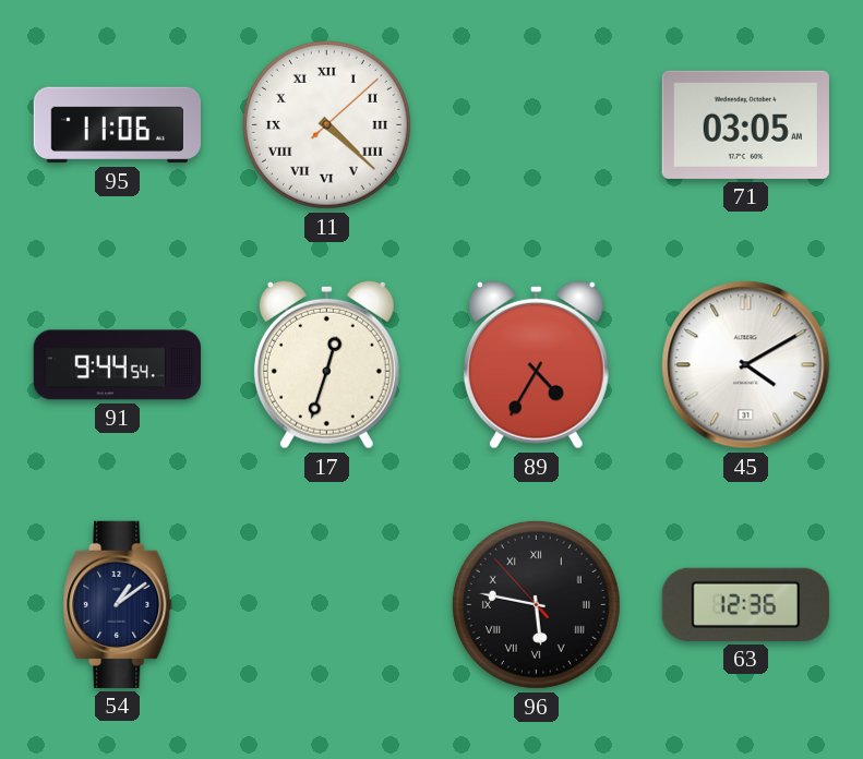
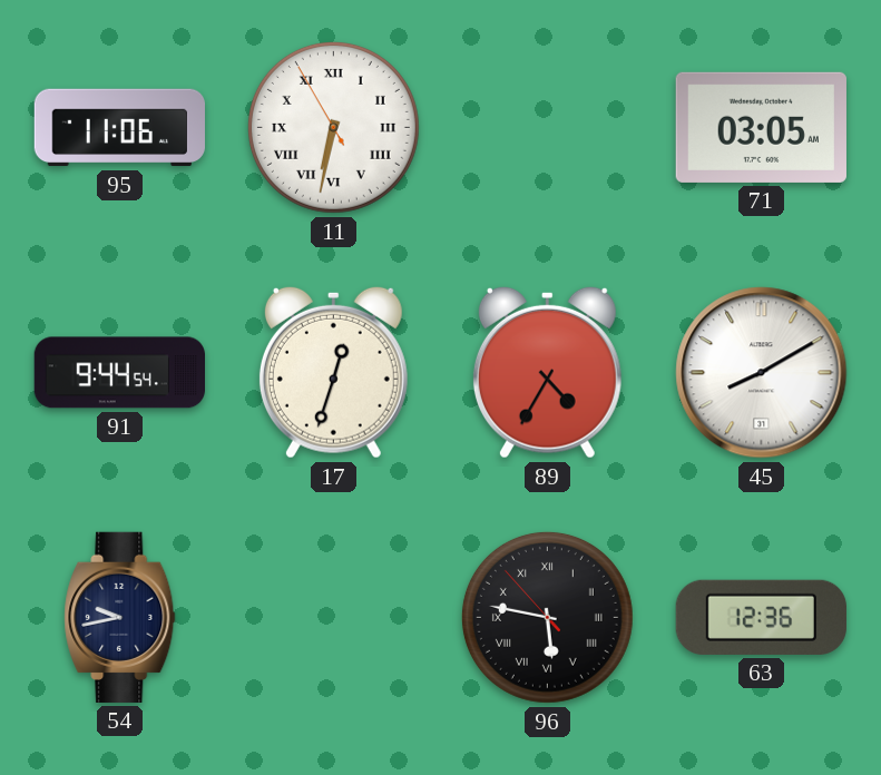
11: 4:22 -> 6:31
45: 4:10 -> 8:10
54: 1:09 -> 9:43
